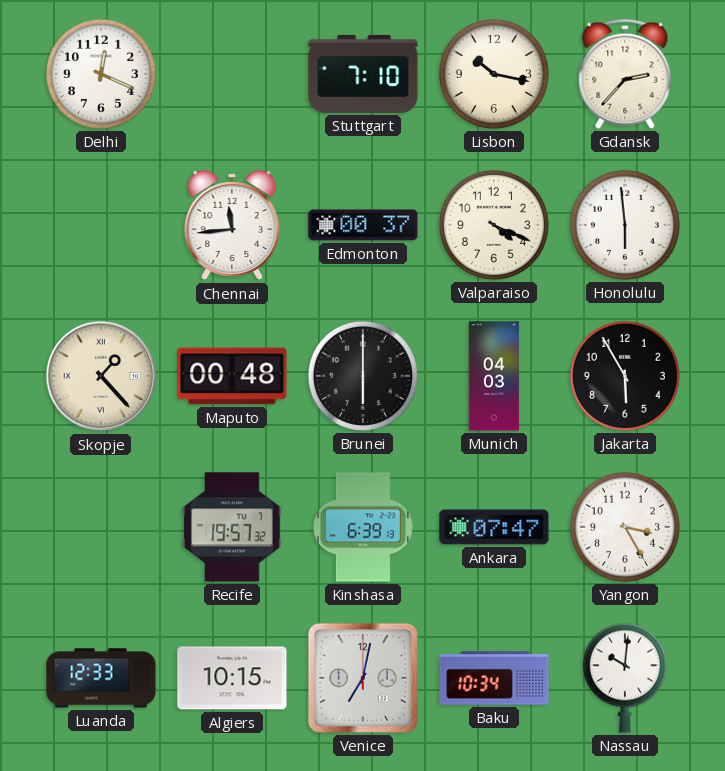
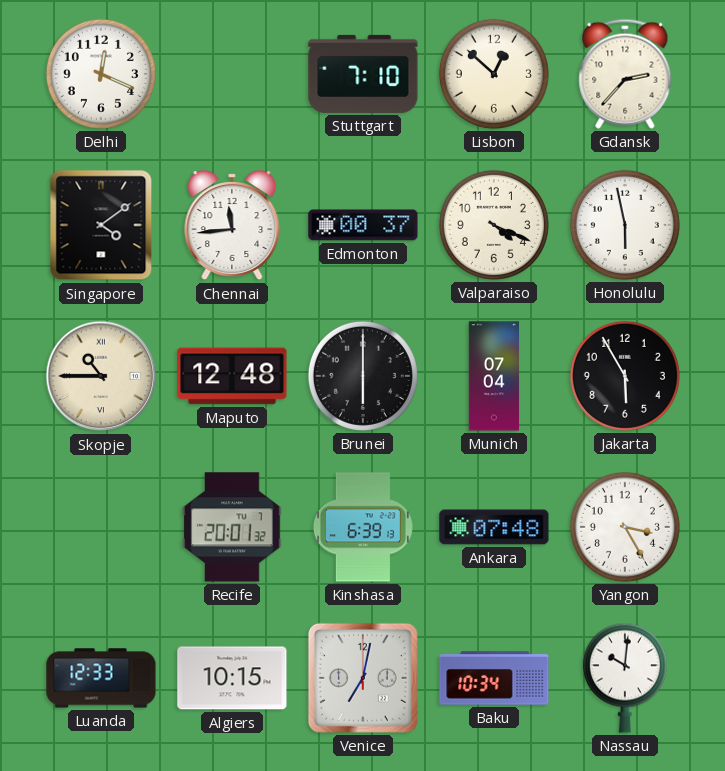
Lisbon: 10:17 -> 12:52
Singapore: none -> 4:09
Honolulu: 5:59 -> 5:58
Skopje: 1:23 -> 10:45
Maputo: 00:48 -> 12:48
Munich: 04:03 -> 07:04
Recife: 19:57 -> 20:01
Ankara: 07:47 -> 07:48
